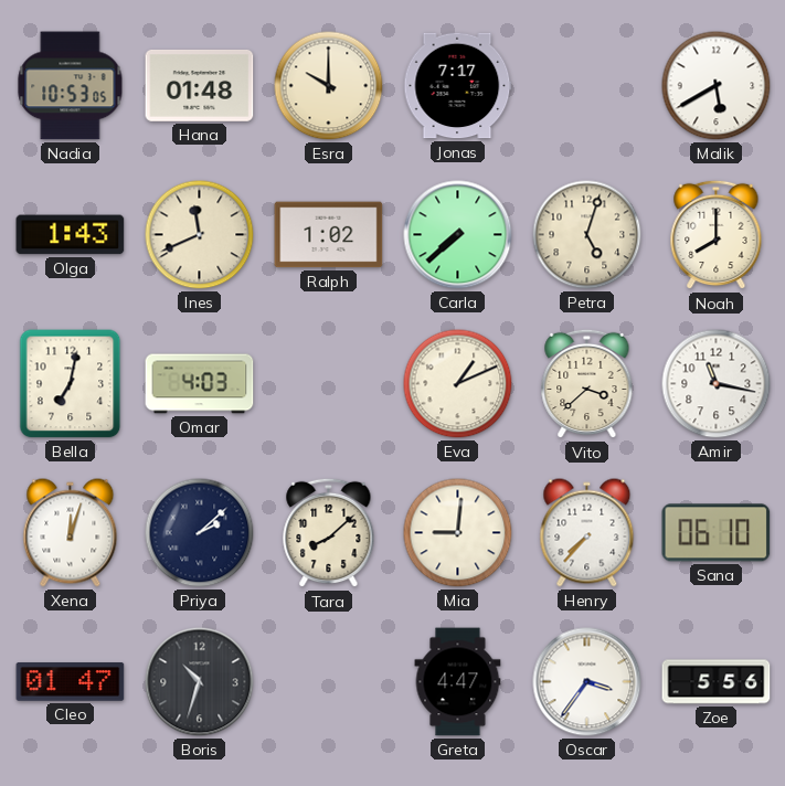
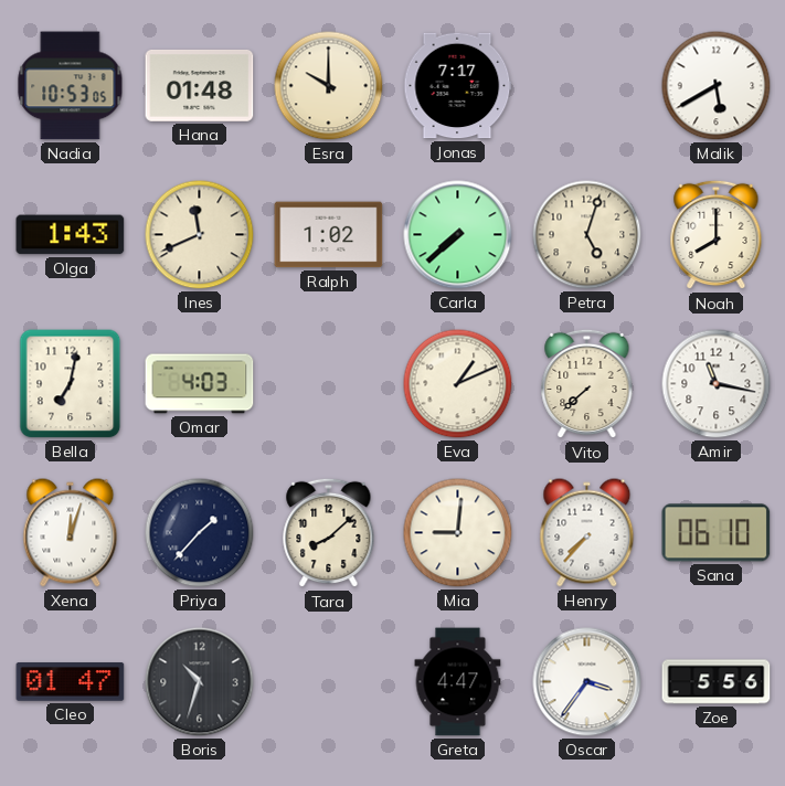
Vito: 3:38 -> 7:38
Priya: 2:08 -> 1:37
